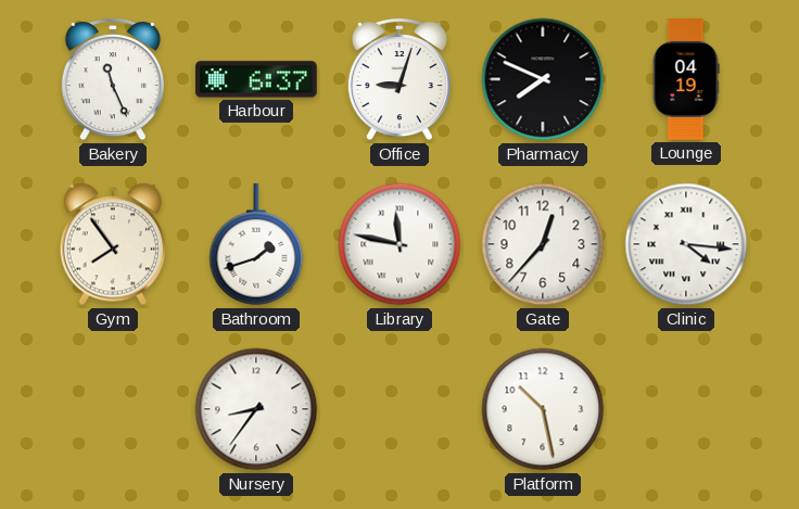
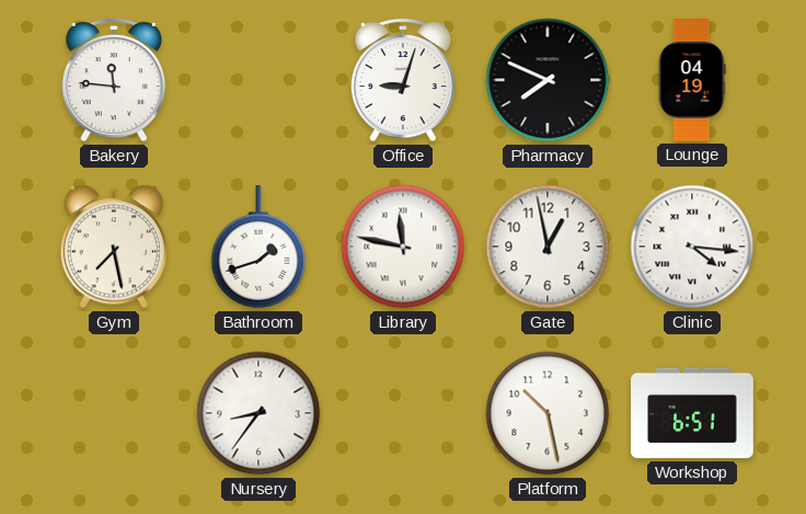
Bakery: 11:26 -> 11:46
Harbour: 6:37 -> none
Gym: 7:54 -> 7:28
Gate: 12:37 -> 12:58
Workshop: none -> 6:51
